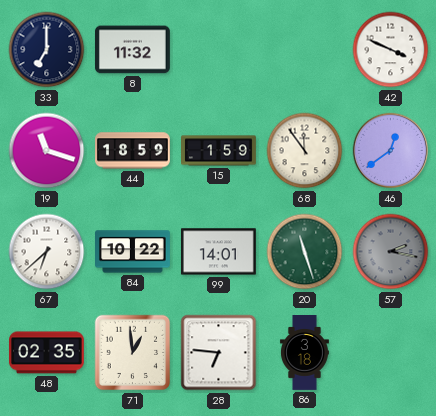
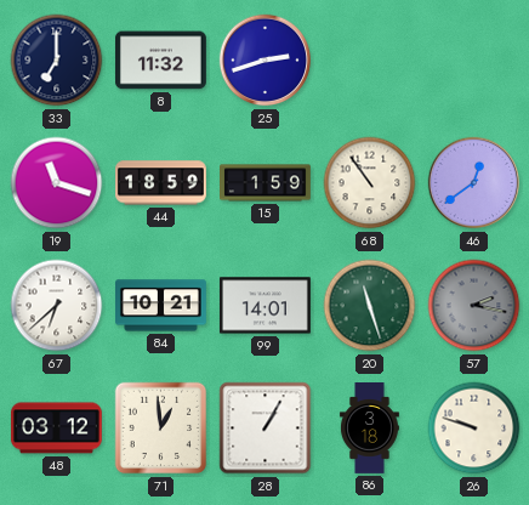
25: none -> 2:42
42: 3:49 -> none
68: 11:54 -> 10:54
84: 10:22 -> 10:21
48: 02:35 -> 03:12
28: 6:46 -> 1:05
26: none -> 9:48
